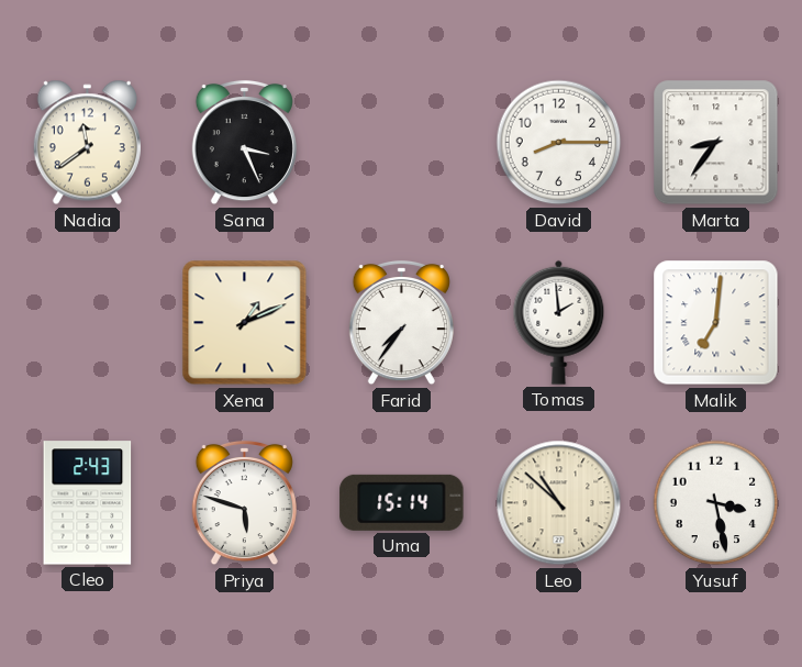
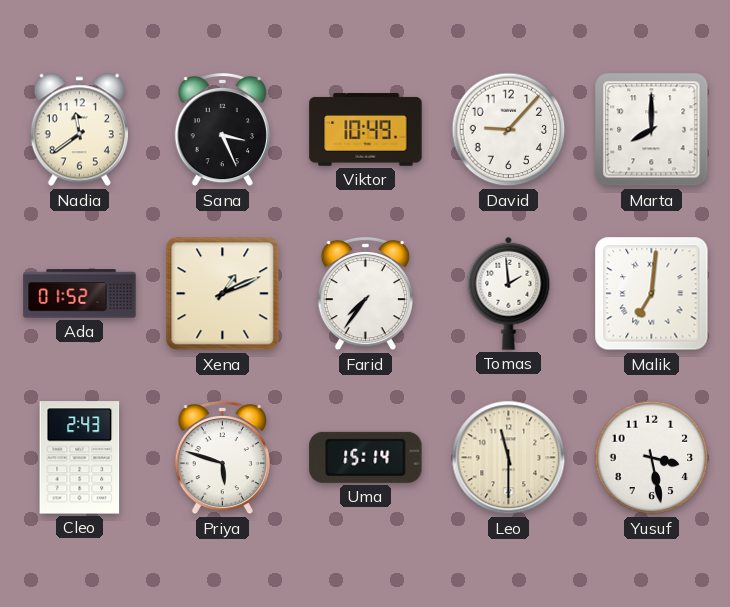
Viktor: none -> 10:49
David: 8:15 -> 9:07
Marta: 8:36 -> 8:00
Ada: none -> 01:52
Leo: 10:52 -> 11:30
